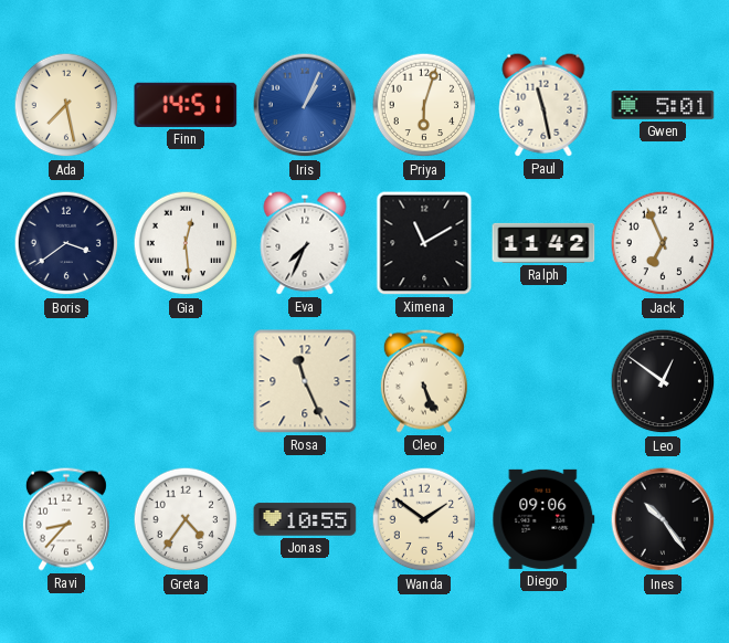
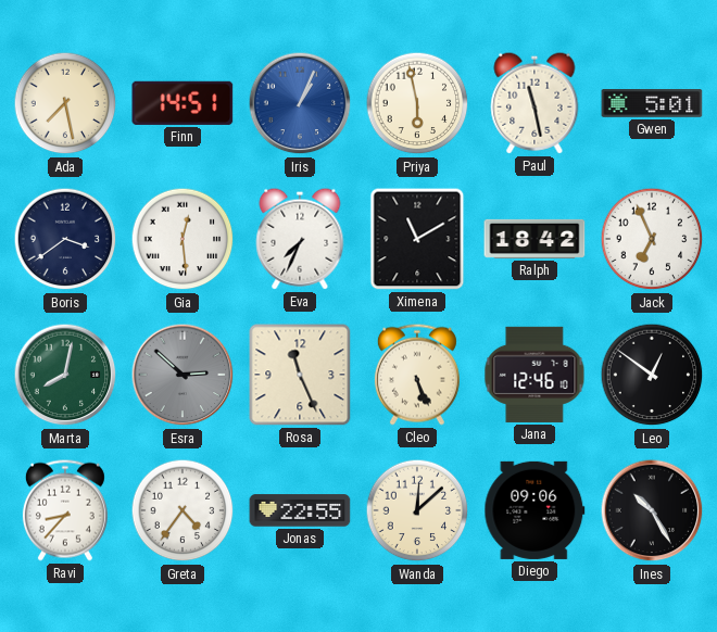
Priya: 6:03 -> 5:58
Ralph: 11:42 -> 18:42
Marta: none -> 8:02
Esra: none -> 2:52
Jana: none -> 12:46
Jonas: 10:55 -> 22:55
Wanda: 1:51 -> 12:08
Ines: 10:24 -> 10:25
